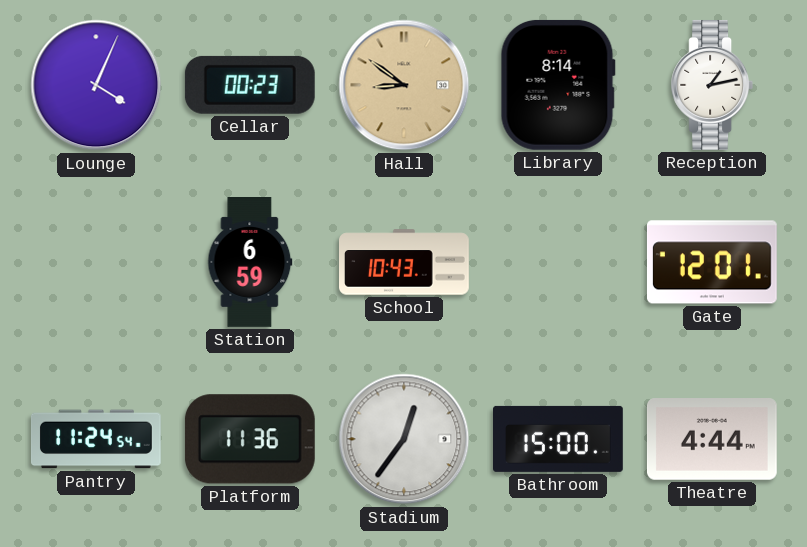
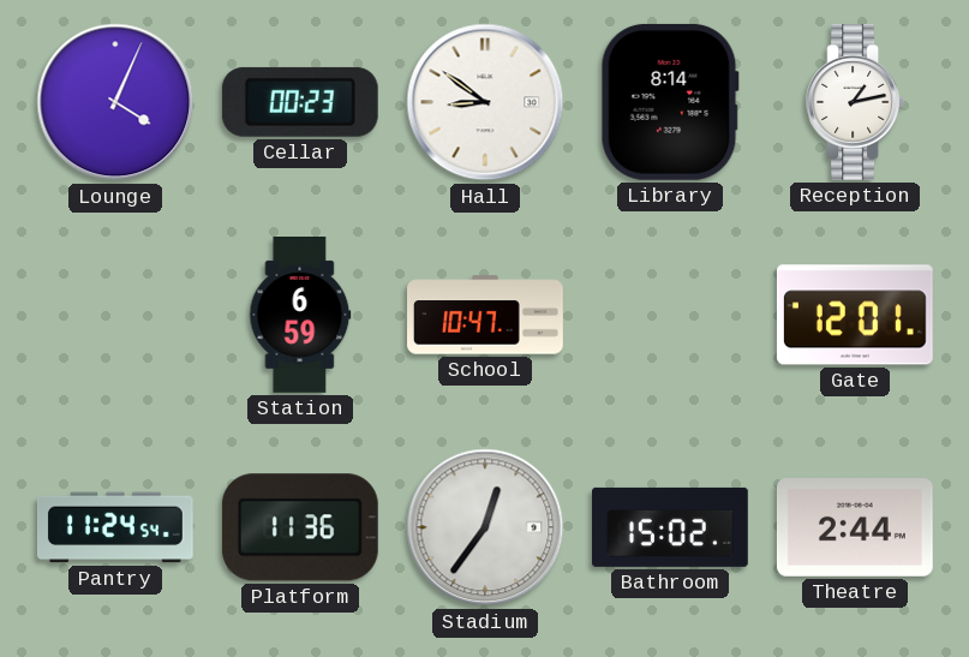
Hall dial: champagne -> white
School: 10:43 -> 10:47
Bathroom: 15:00 -> 15:02
Theatre: 4:44 -> 2:44
